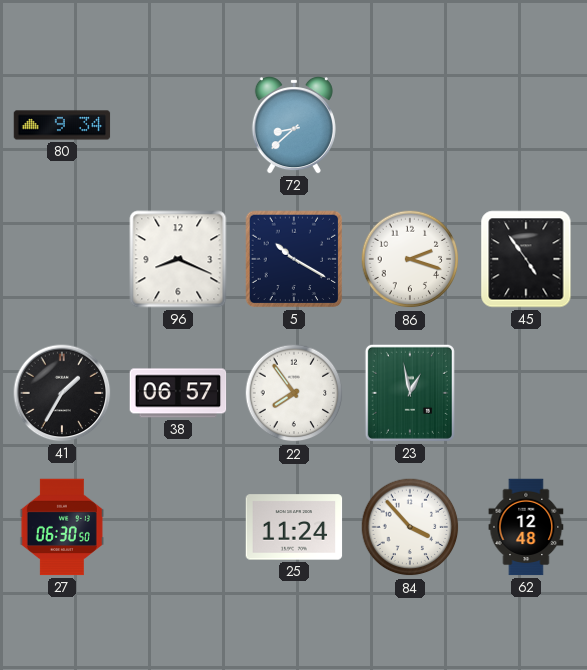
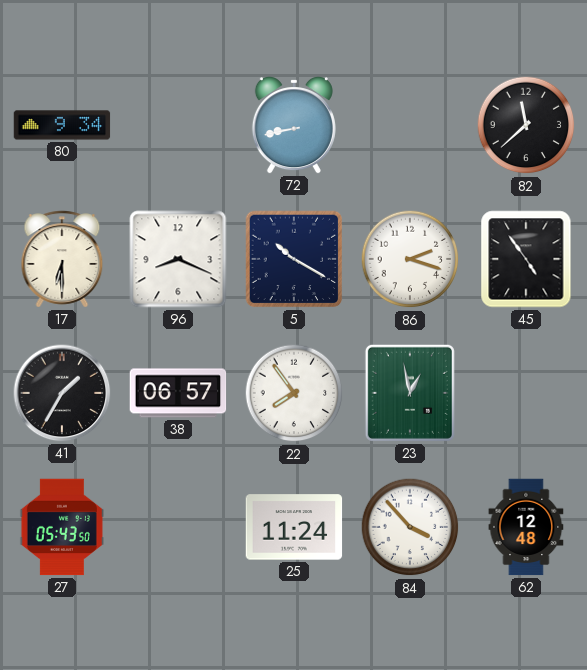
72: 8:38 -> 8:43
82: none -> 11:38
17: none -> 6:30
27: 06:30 -> 05:43
